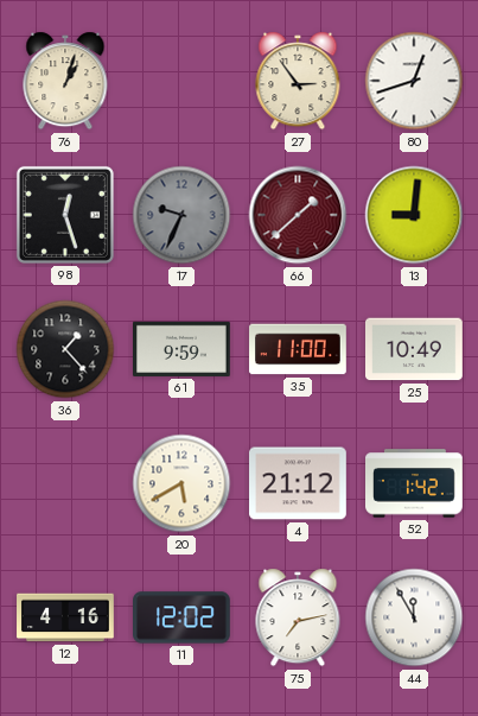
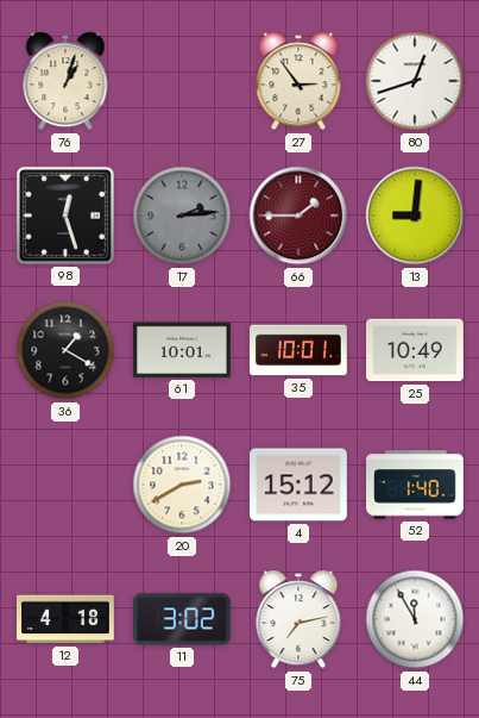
17: 9:34 -> 2:14
66: 1:38 -> 1:45
36: 1:23 -> 1:20
61: 9:59 -> 10:01
35: 11:00 -> 10:01
20: 5:40 -> 2:40
4: 21:12 -> 15:12
52: 1:42 -> 1:40
12: 4:16 -> 4:18
11: 12:02 -> 3:02
